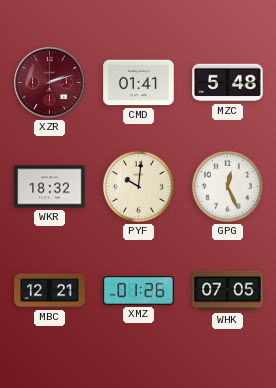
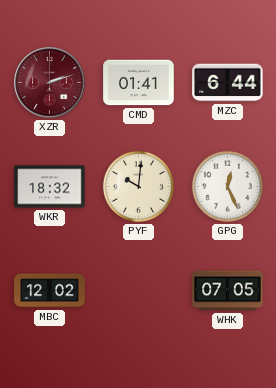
MZC: 5:48 -> 6:44
MBC: 12:21 -> 12:02
XMZ: 01:26 -> none
